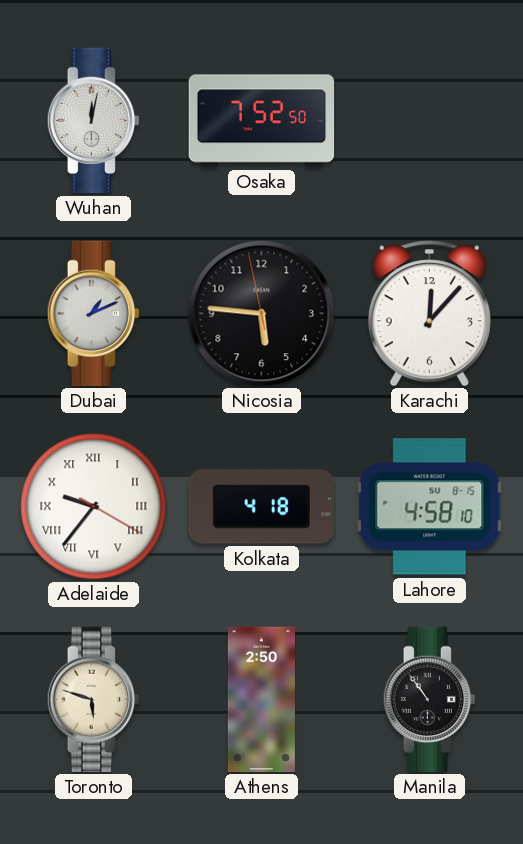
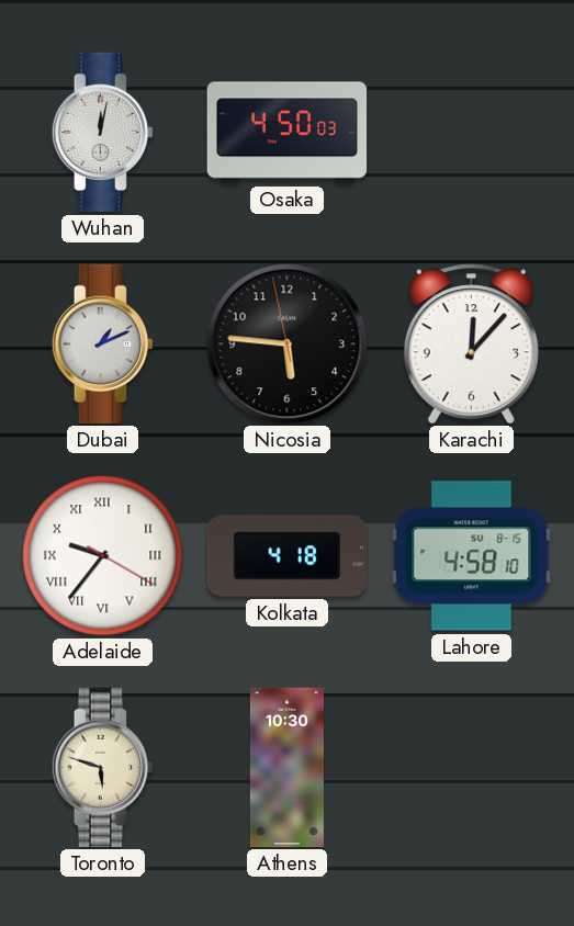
Osaka: 7:52 -> 4:50
Athens: 2:50 -> 10:30
Manila: 10:54 -> none
